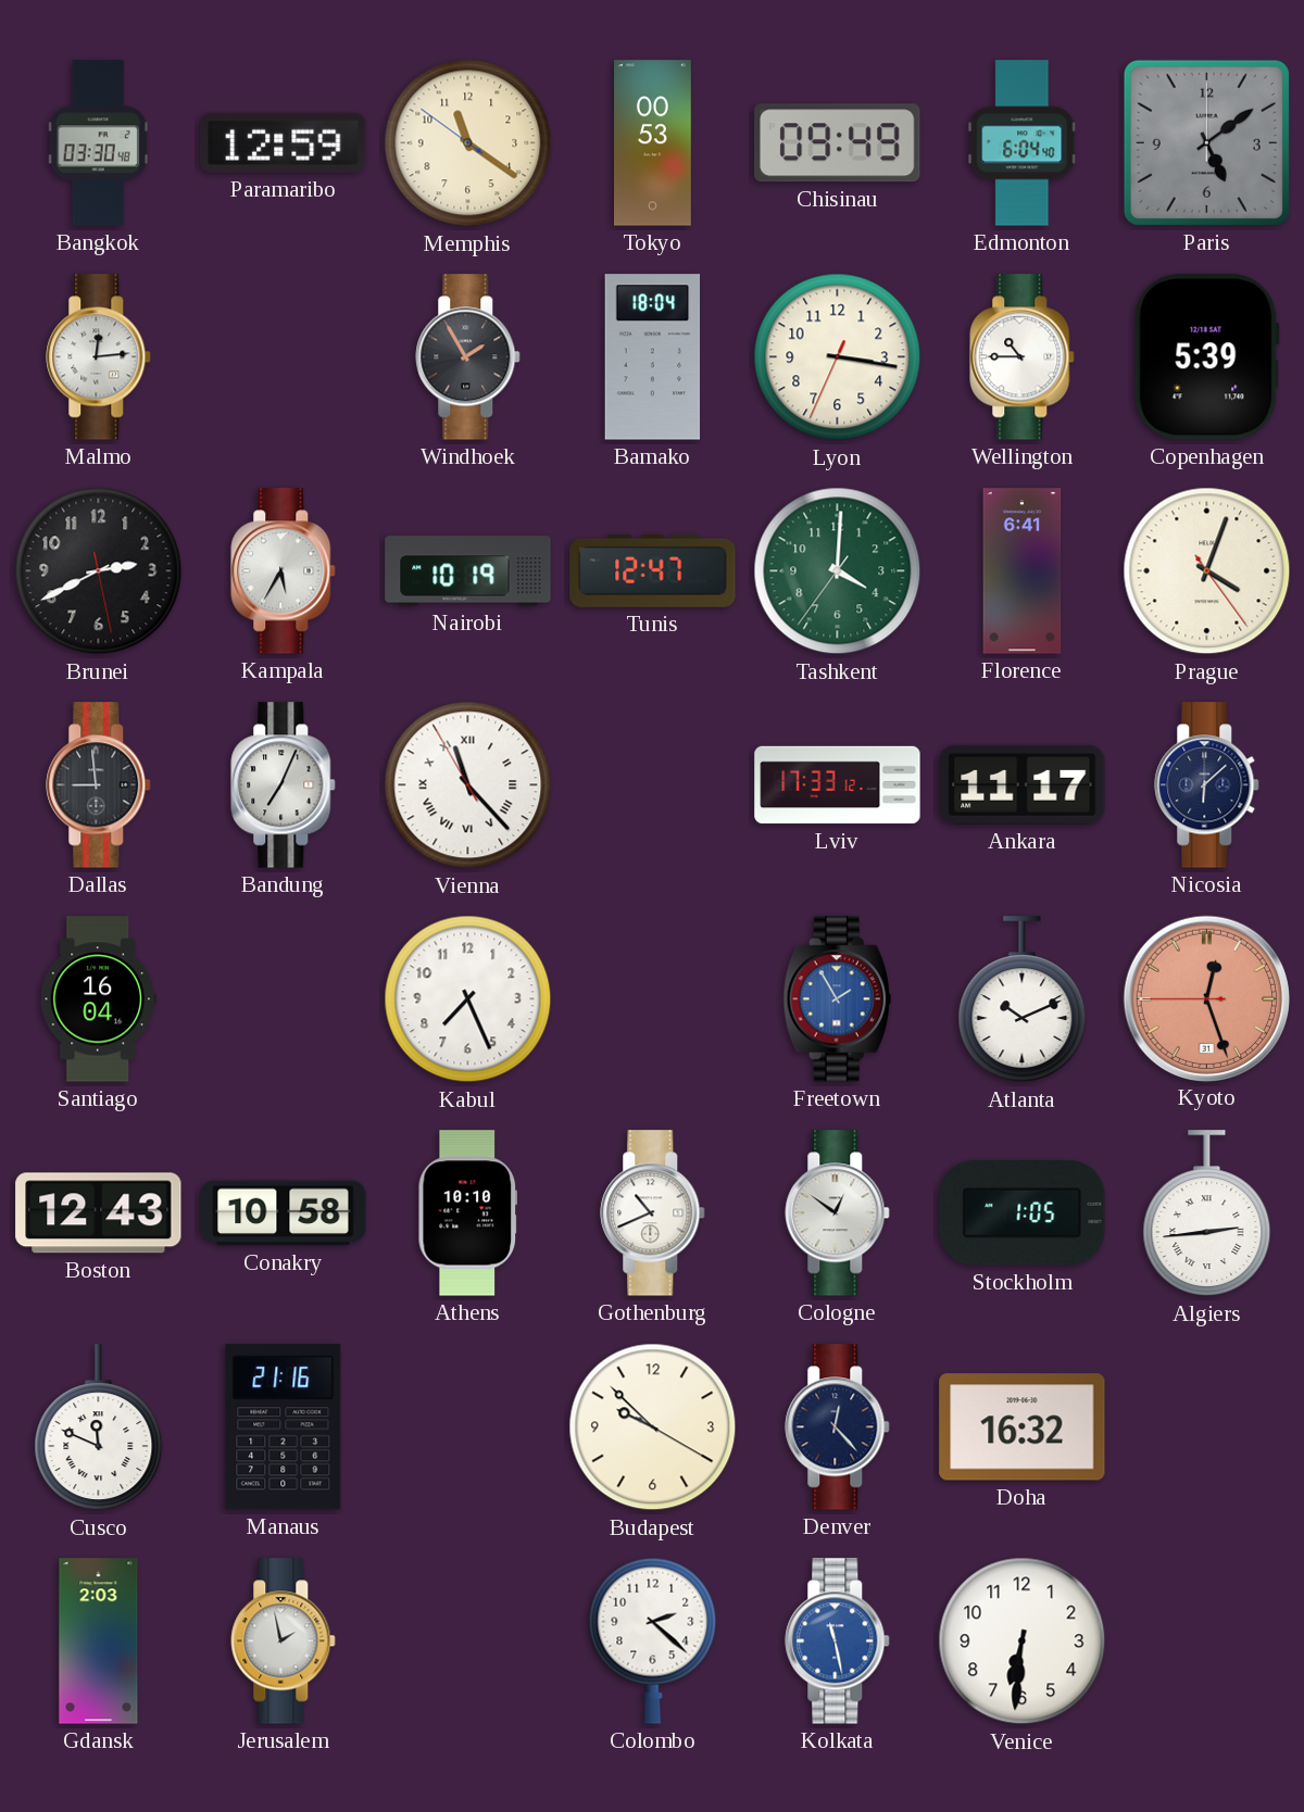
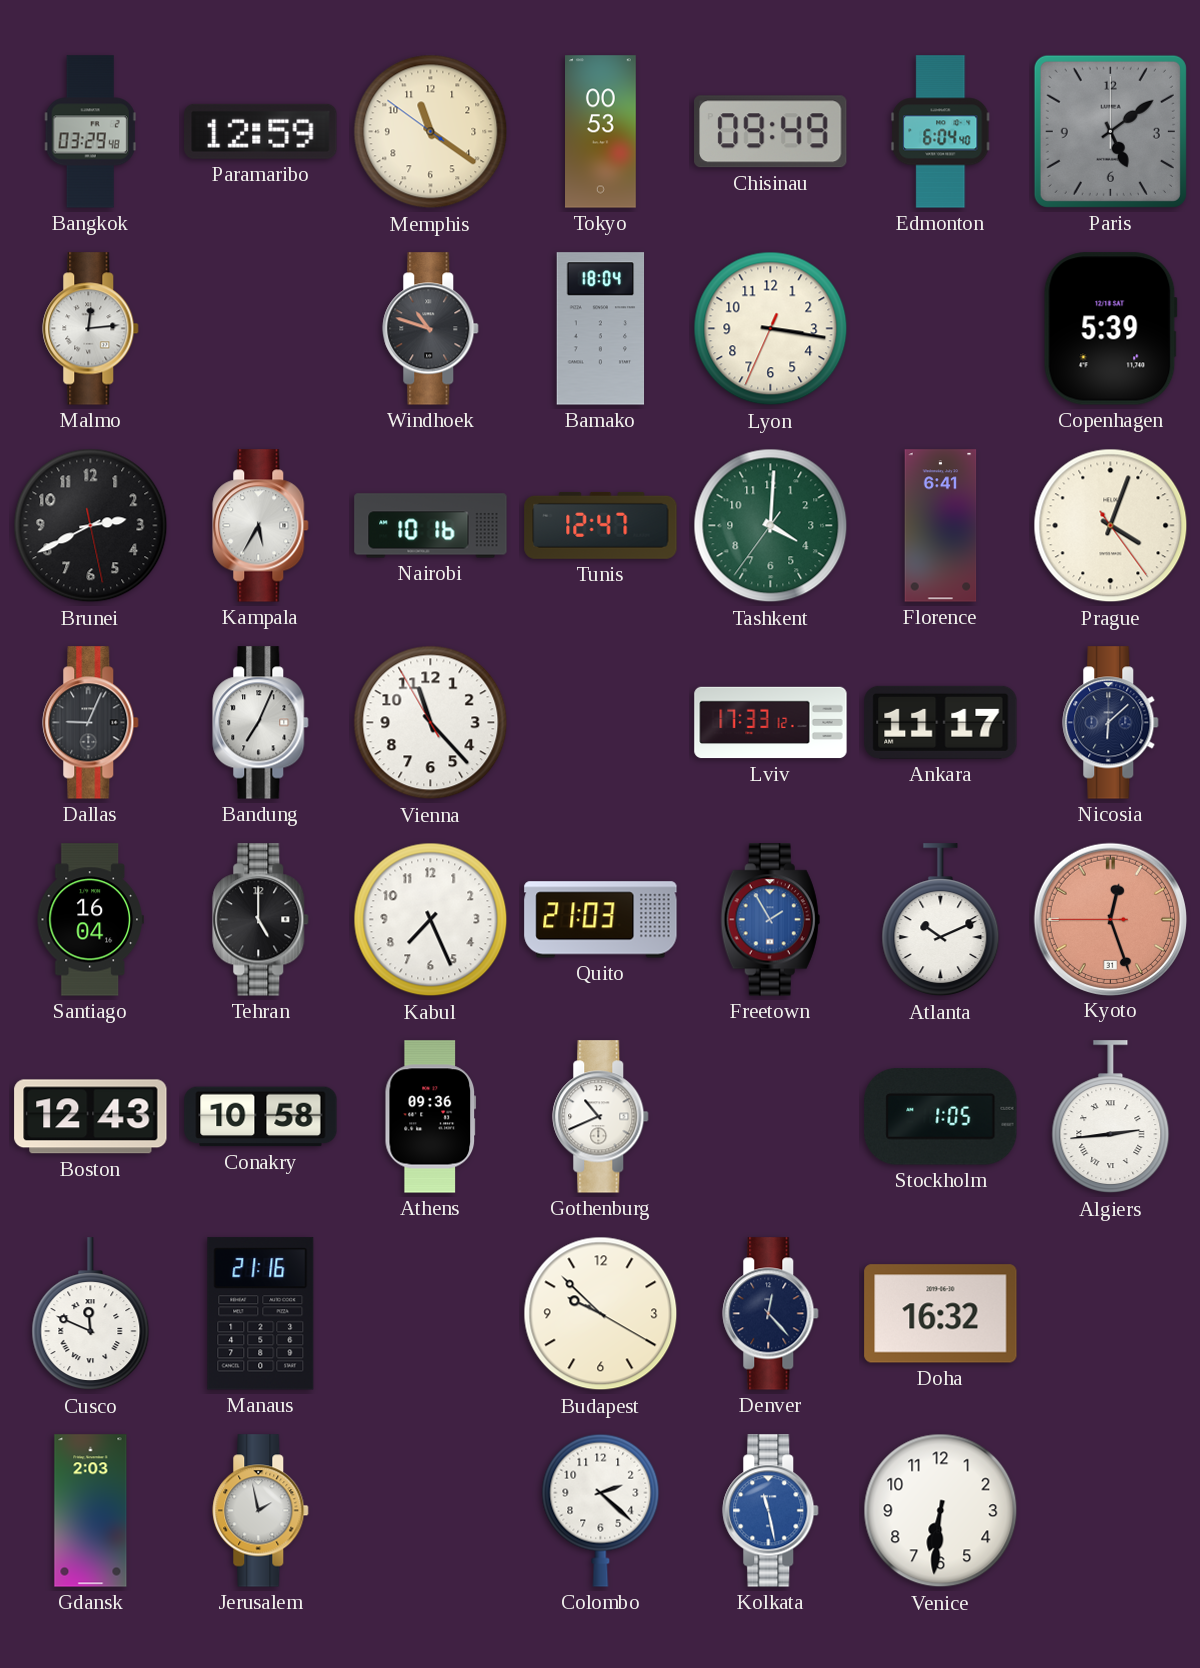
Bangkok: 03:30 -> 03:29
Windhoek: 1:55 -> 10:48
Wellington: 10:45 -> none
Nairobi: 10:19 -> 10:16
Dallas: 8:59 -> 9:04
Vienna numerals: Roman -> Arabic
Tehran: none -> 5:00
Quito: none -> 21:03
Athens: 10:10 -> 09:36
Cologne: 12:51 -> none
